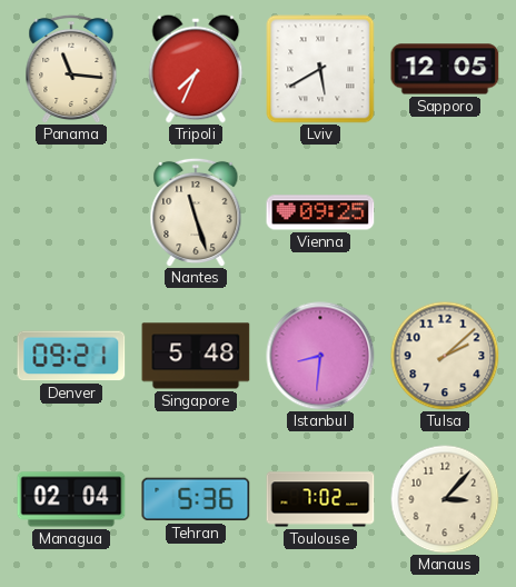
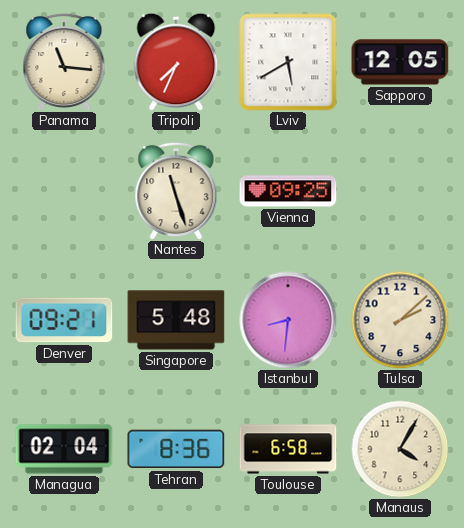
Tehran: 5:36 -> 8:36
Toulouse: 7:02 -> 6:58
Manaus: 3:07 -> 4:05
